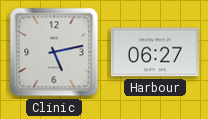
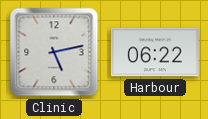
Harbour: 06:27 -> 06:22
